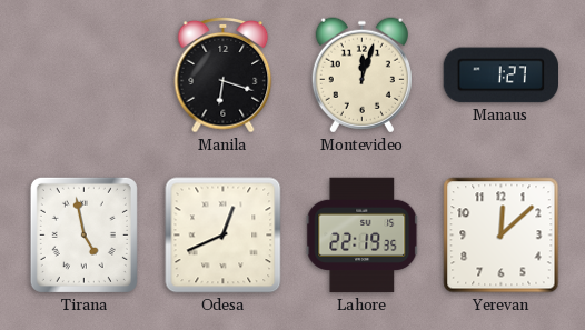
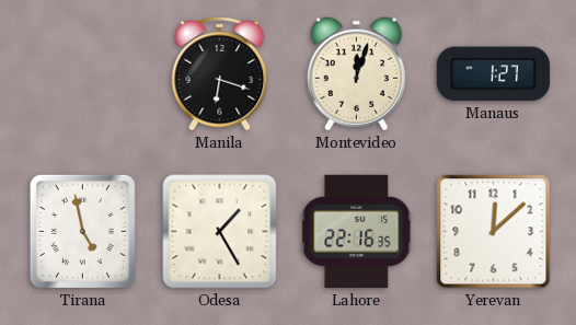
Odesa: 12:41 -> 1:25
Lahore: 22:19 -> 22:16
